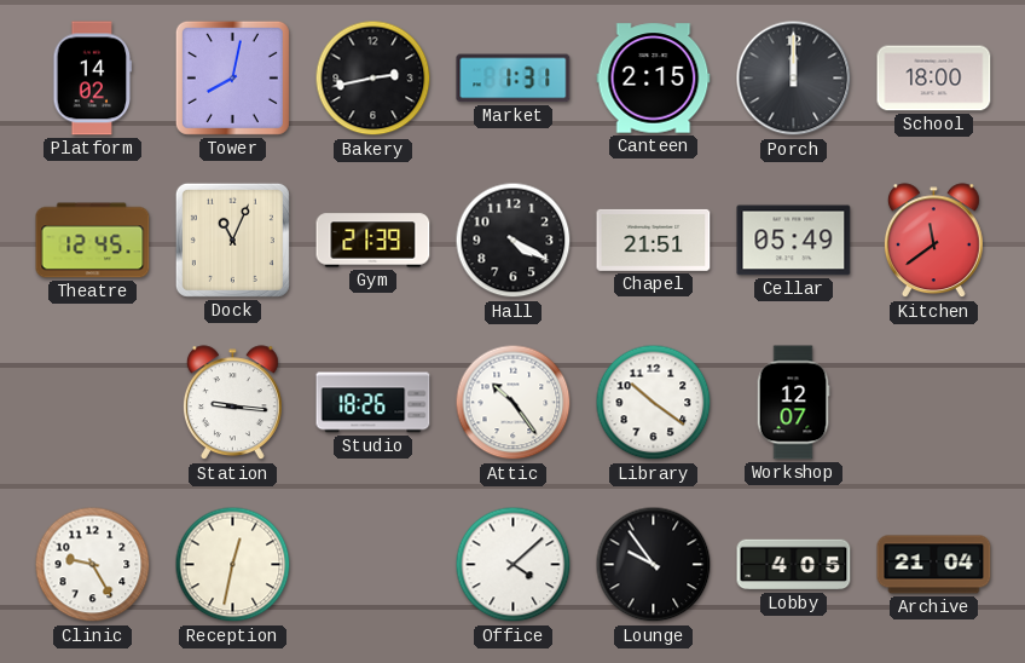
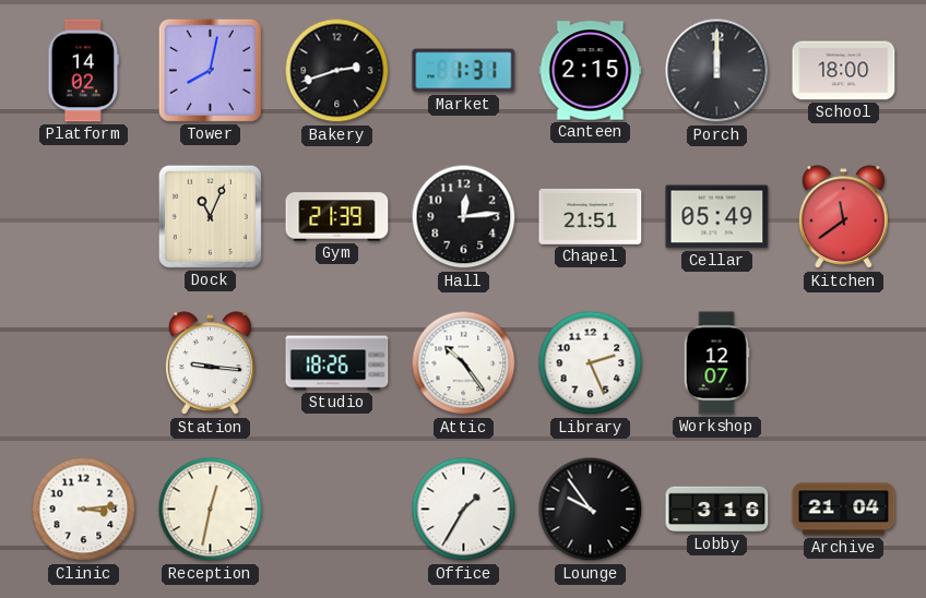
Bakery: 2:43 -> 2:42
Theatre: 12:45 -> none
Hall: 4:20 -> 12:14
Library: 10:21 -> 2:26
Clinic: 9:25 -> 3:14
Office: 4:08 -> 1:35
Lobby: 4:05 -> 3:16
